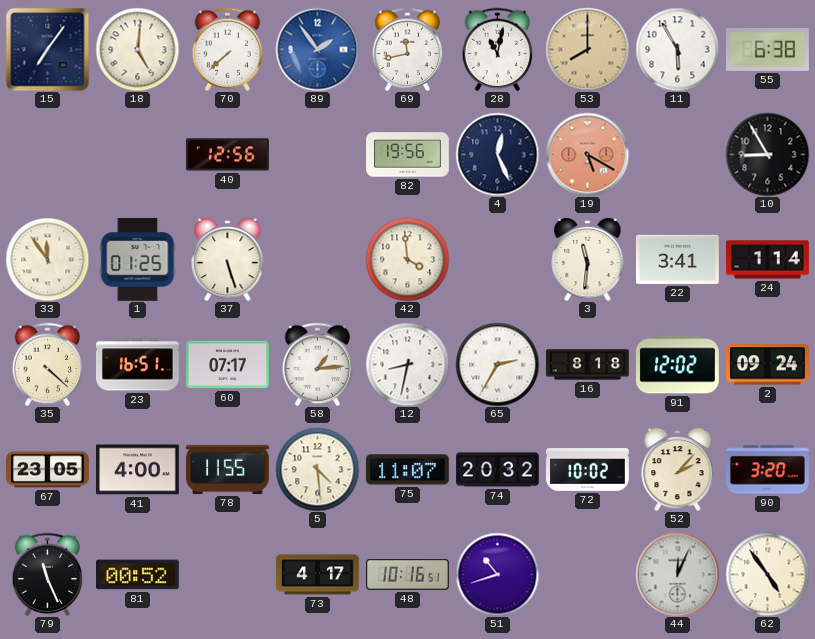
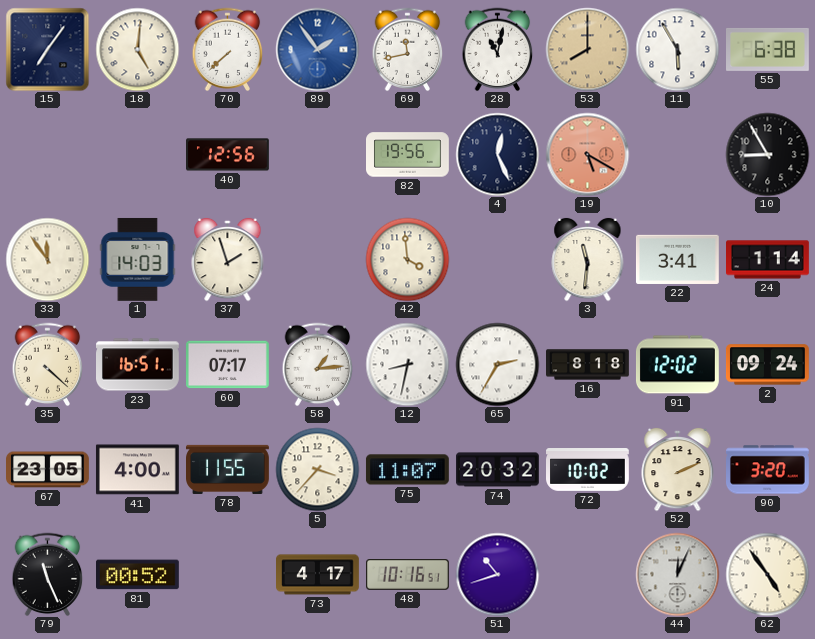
1: 01:25 -> 14:03
37: 5:27 -> 1:57
5: 4:29 -> 3:37
52: 2:07 -> 2:11
